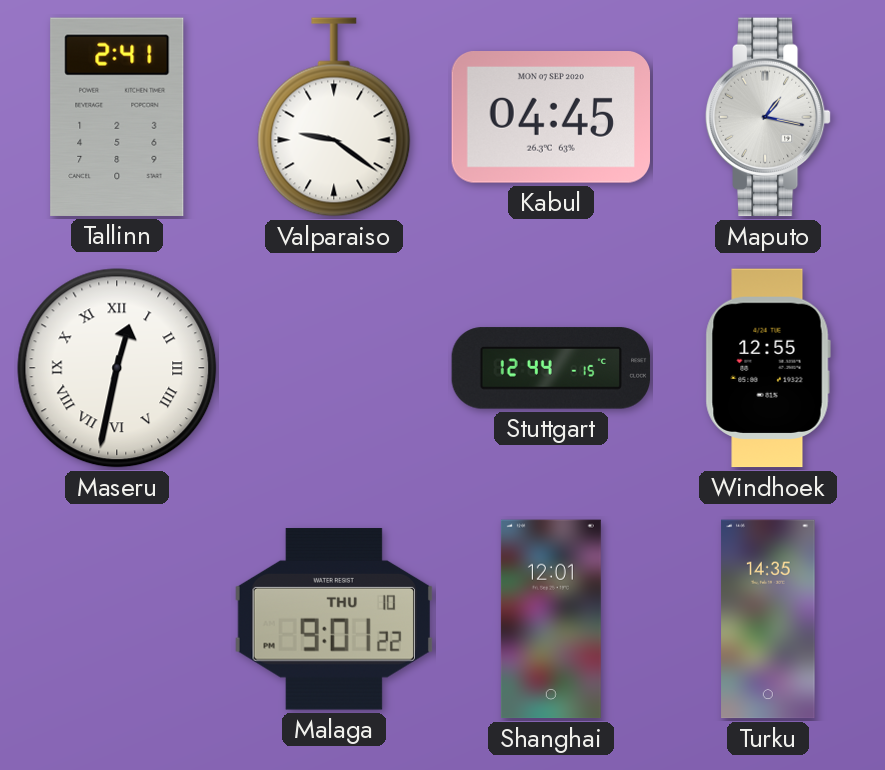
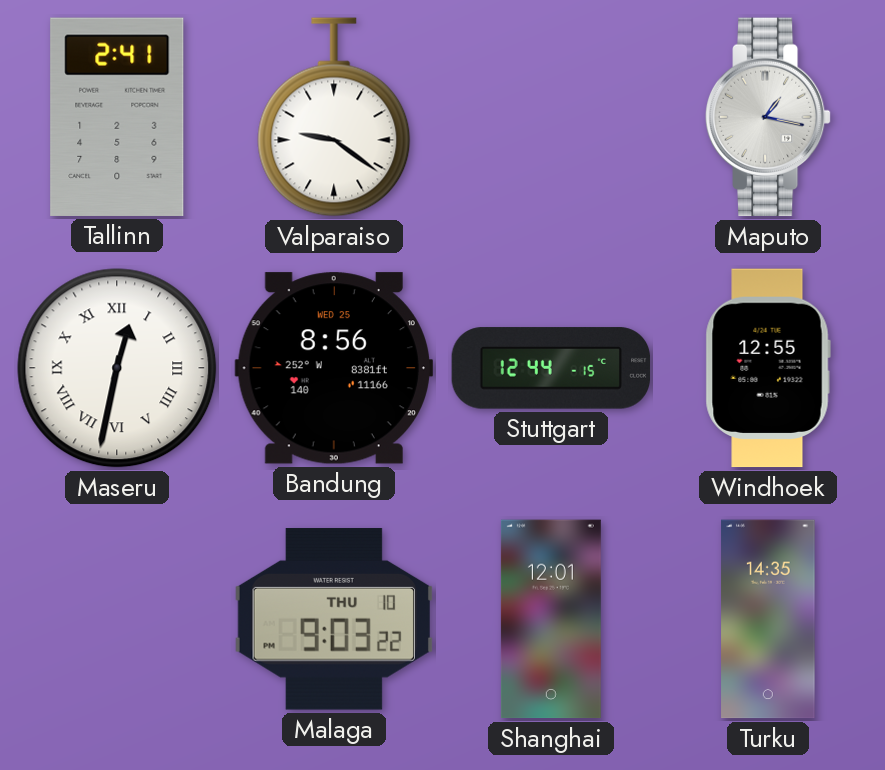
Kabul: 04:45 -> none
Bandung: none -> 8:56
Malaga: 9:01 -> 9:03
